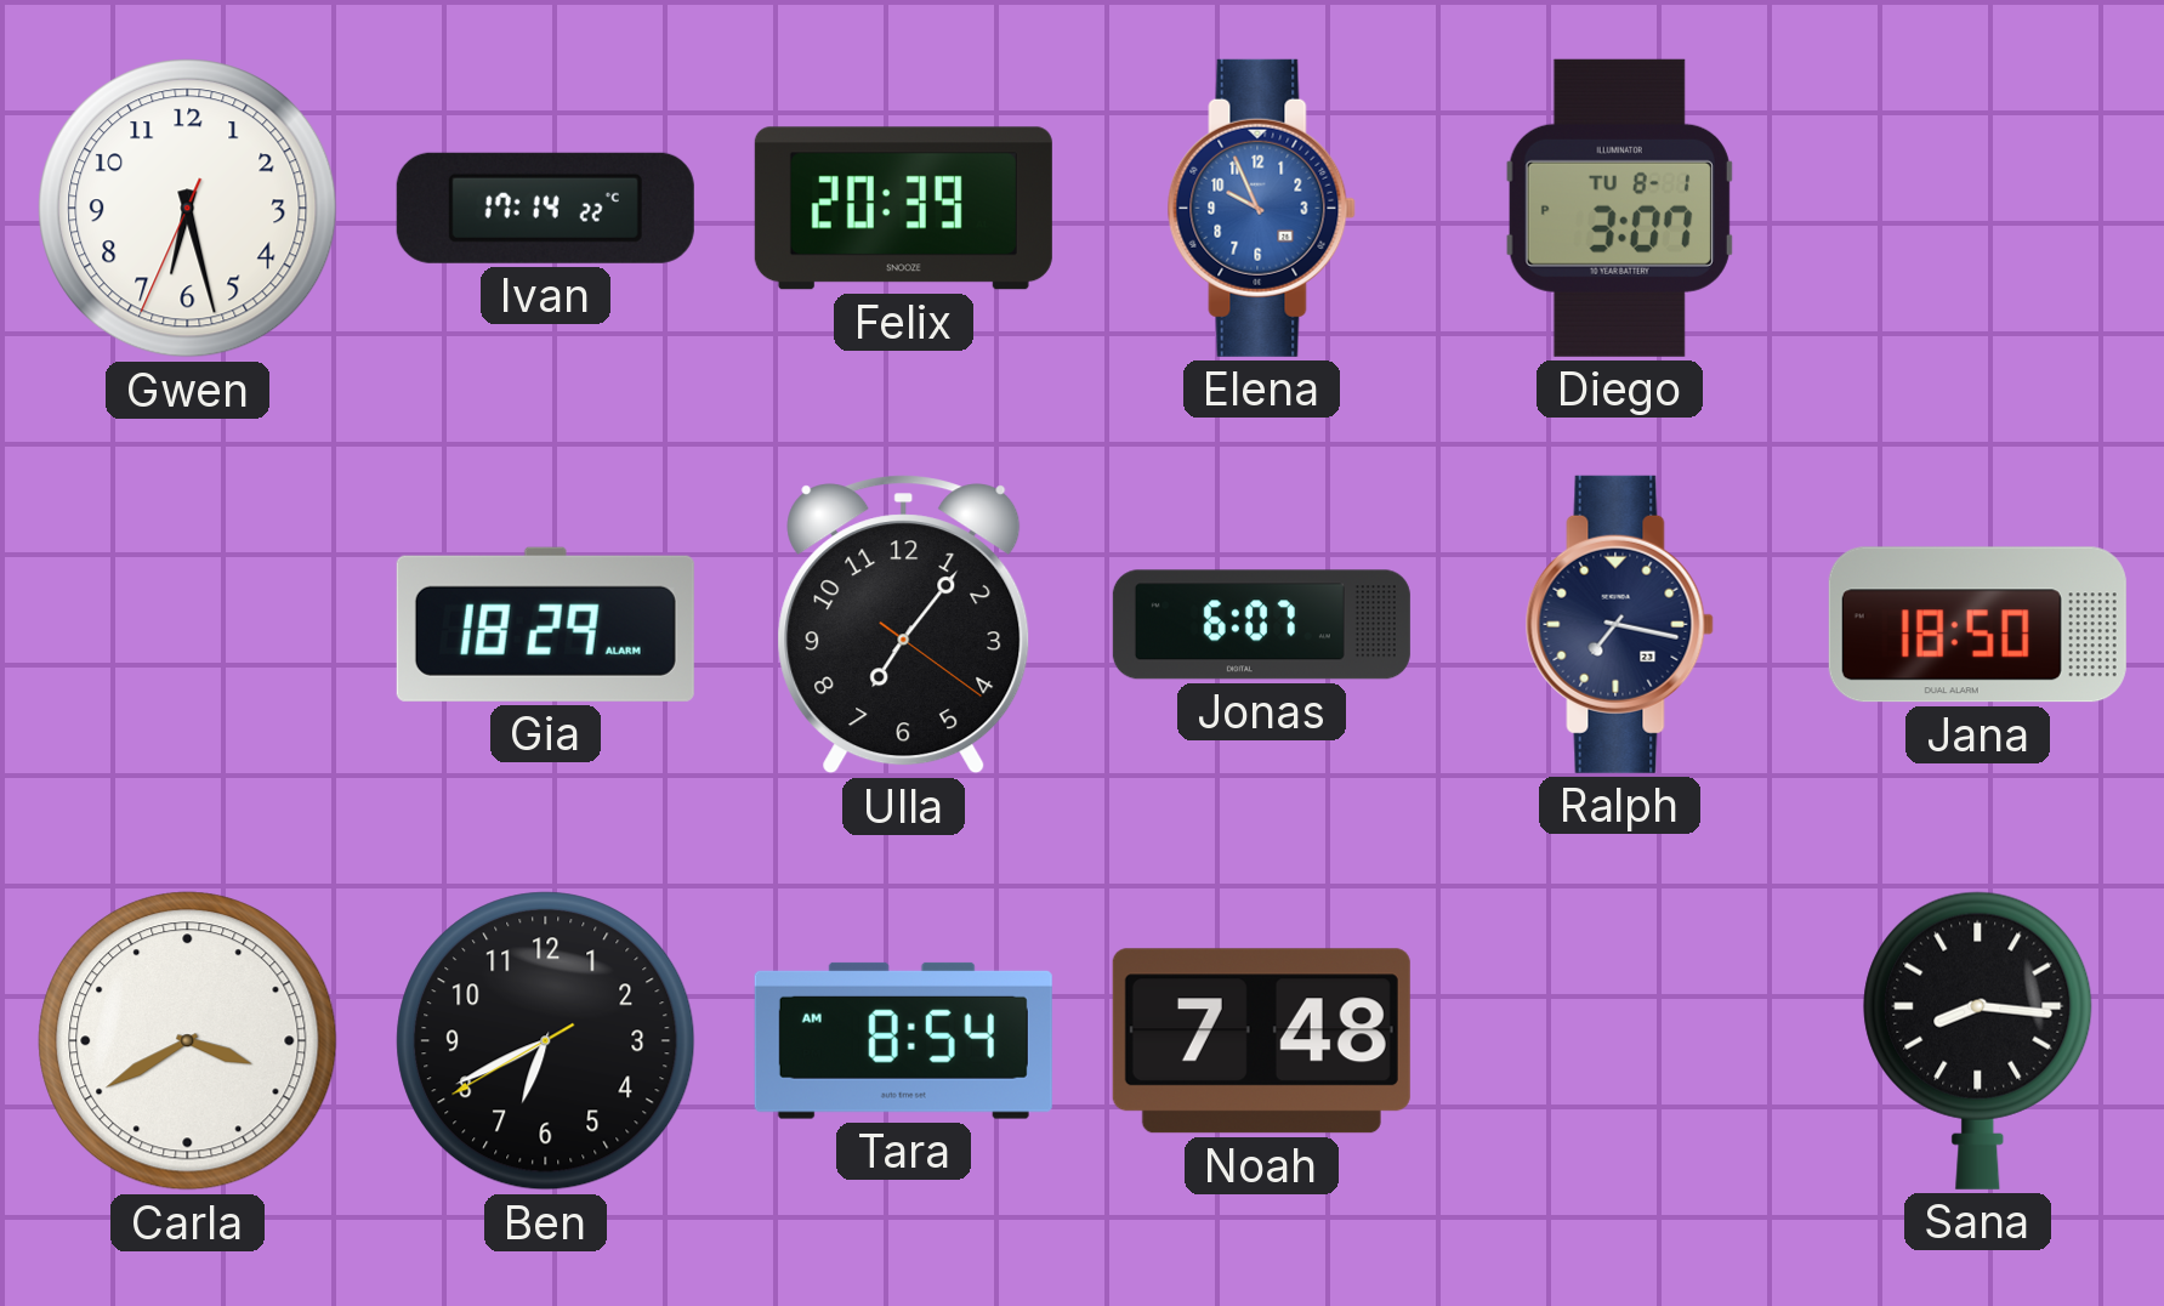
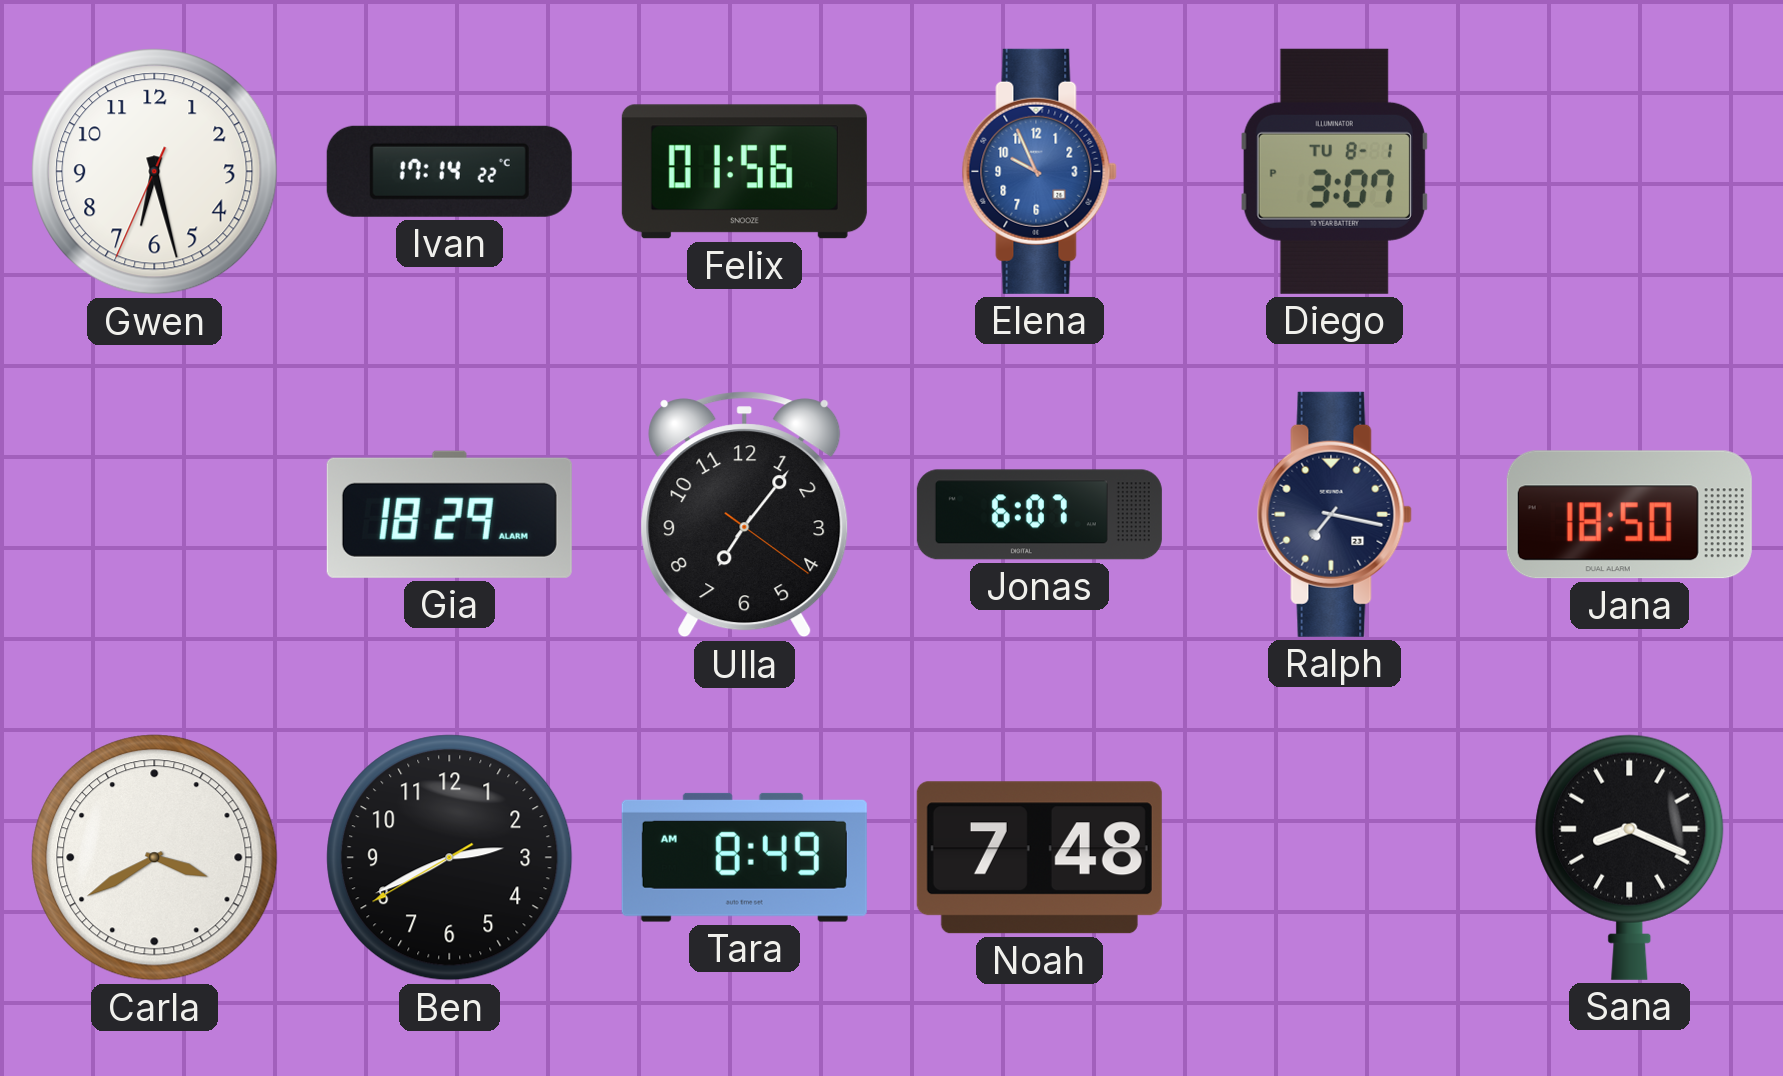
Felix: 20:39 -> 01:56
Ben: 6:40 -> 2:40
Tara: 8:54 -> 8:49
Sana: 8:16 -> 8:19
